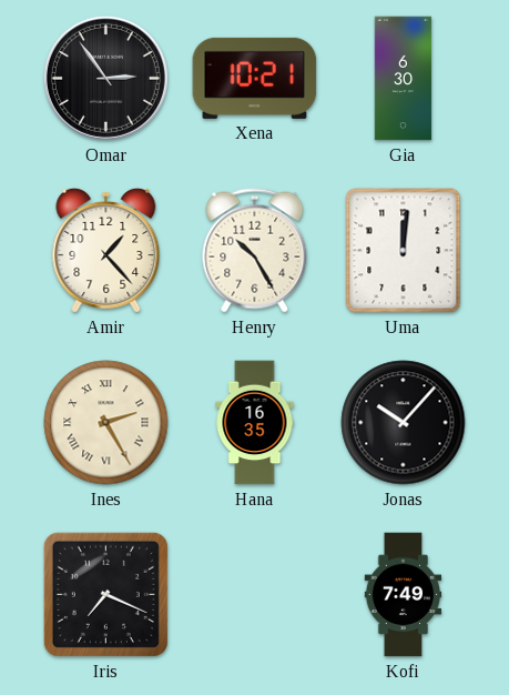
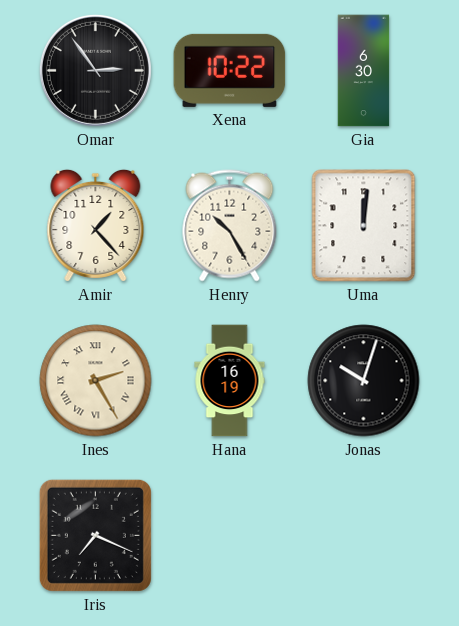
Xena: 10:21 -> 10:22
Hana: 16:35 -> 16:19
Jonas: 10:07 -> 10:03
Kofi: 7:49 -> none
